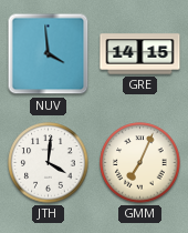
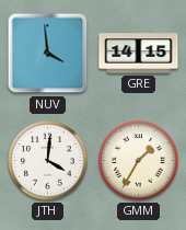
GMM: 7:04 -> 1:35
